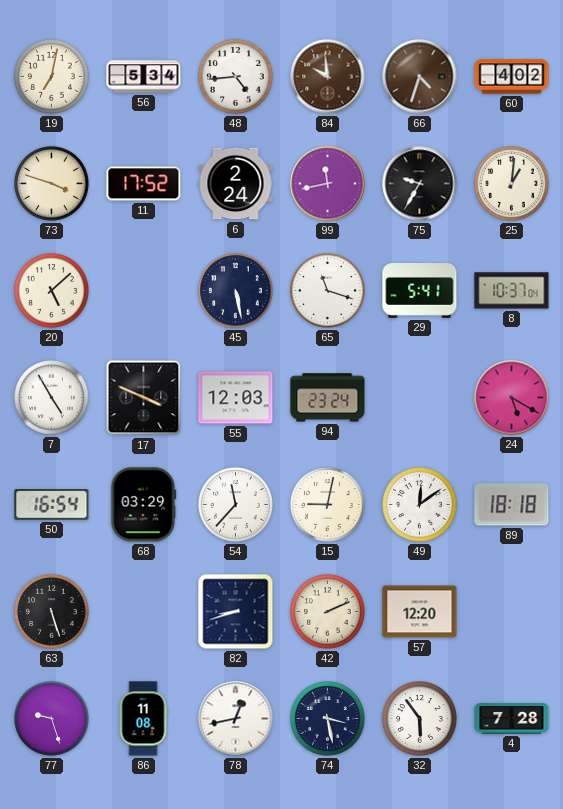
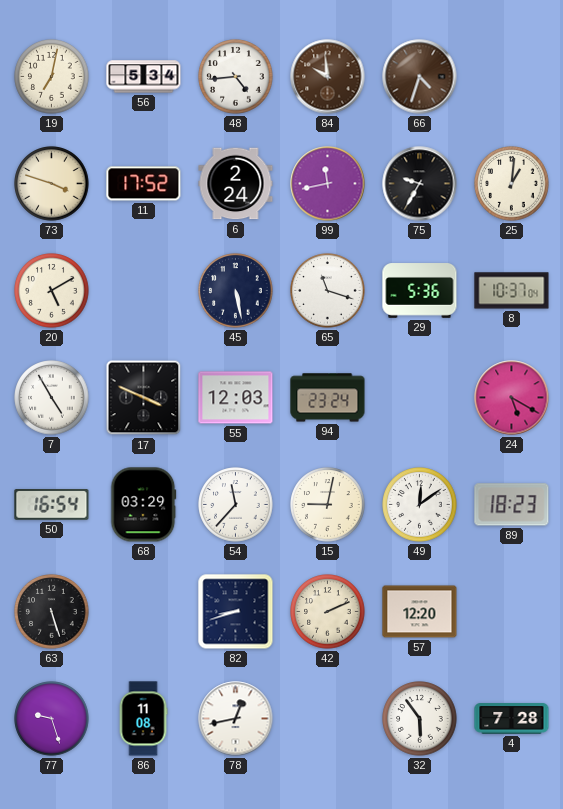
60: 4:02 -> none
20: 5:08 -> 5:10
29: 5:41 -> 5:36
89: 18:18 -> 18:23
74: 3:28 -> none
